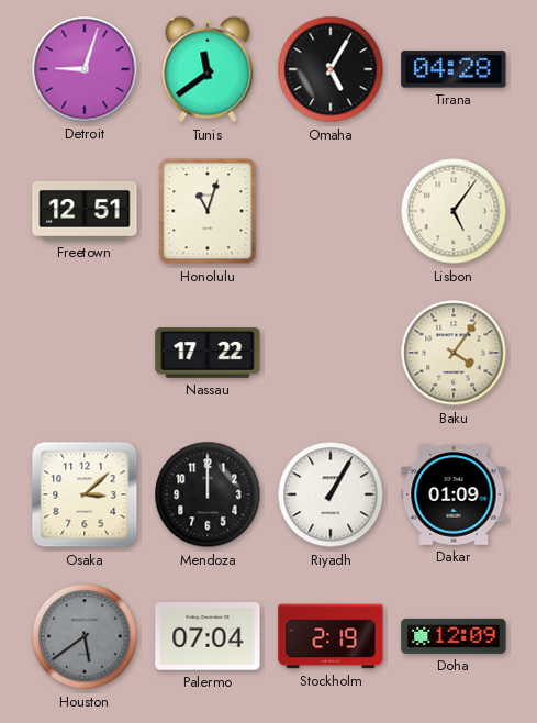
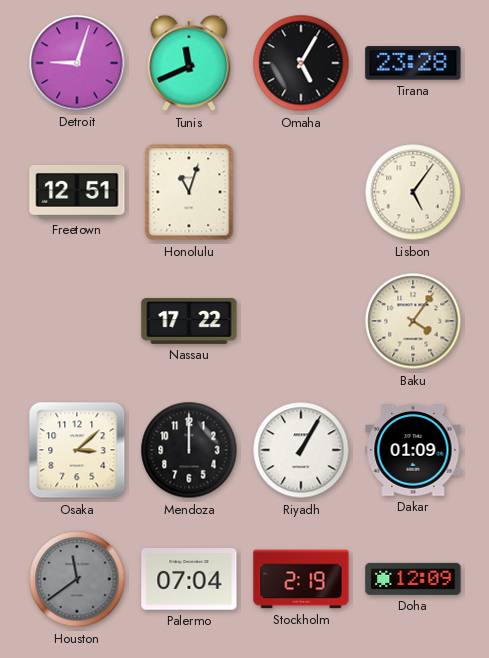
Tunis: 11:39 -> 11:41
Tirana: 04:28 -> 23:28
Houston: 5:39 -> 11:39
